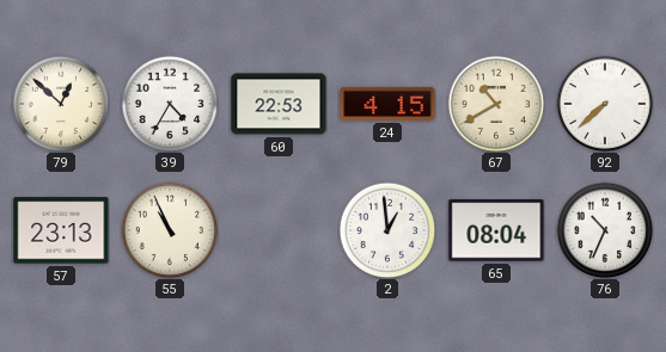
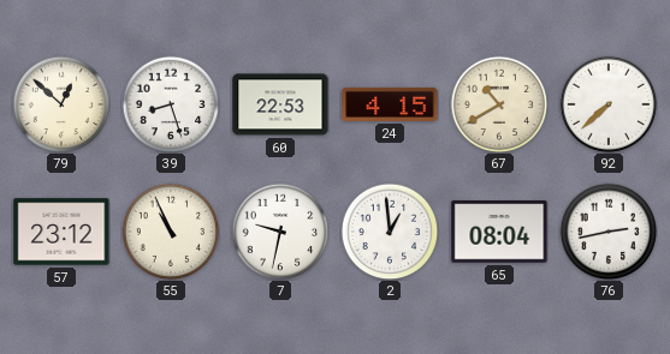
39: 4:35 -> 8:27
57: 23:13 -> 23:12
7: none -> 9:32
76: 10:34 -> 2:43
